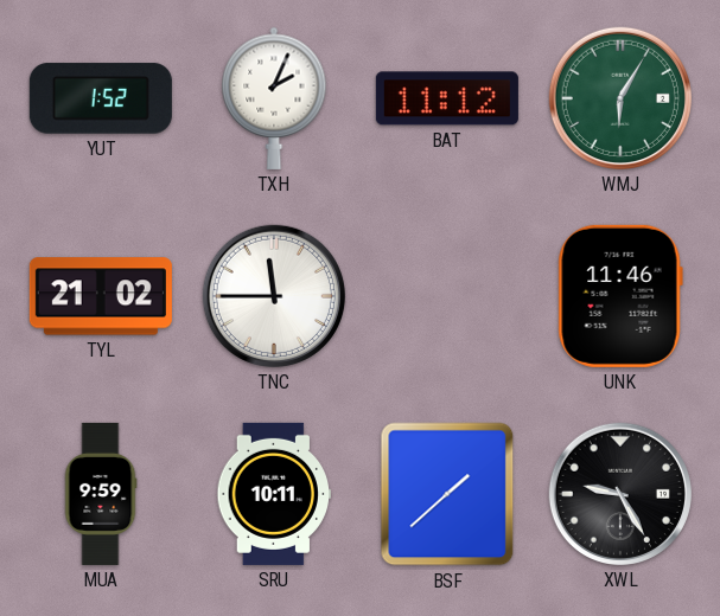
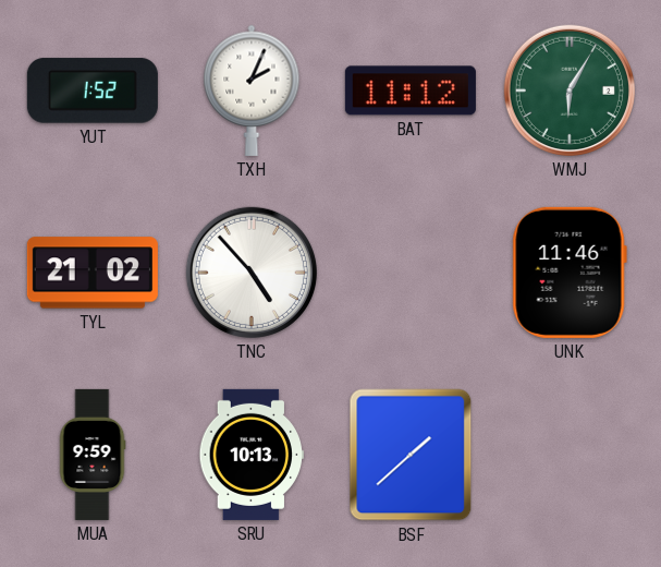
TNC: 11:45 -> 4:53
SRU: 10:11 -> 10:13
XWL: 9:25 -> none
